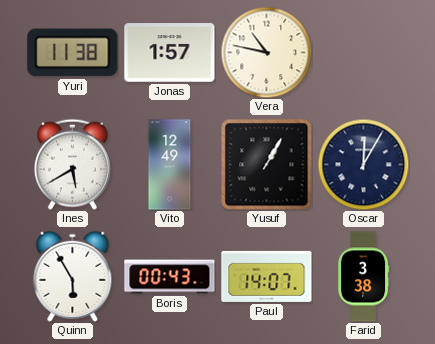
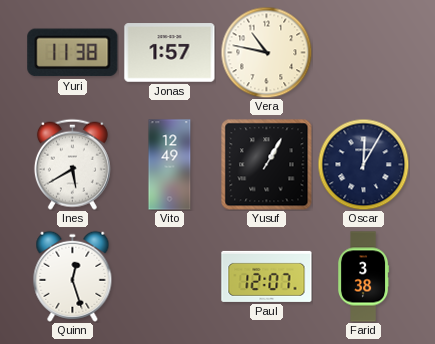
Quinn: 5:55 -> 12:27
Boris: 00:43 -> none
Paul: 14:07 -> 12:07
